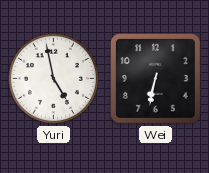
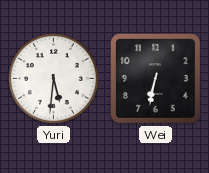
Yuri: 4:58 -> 5:31
